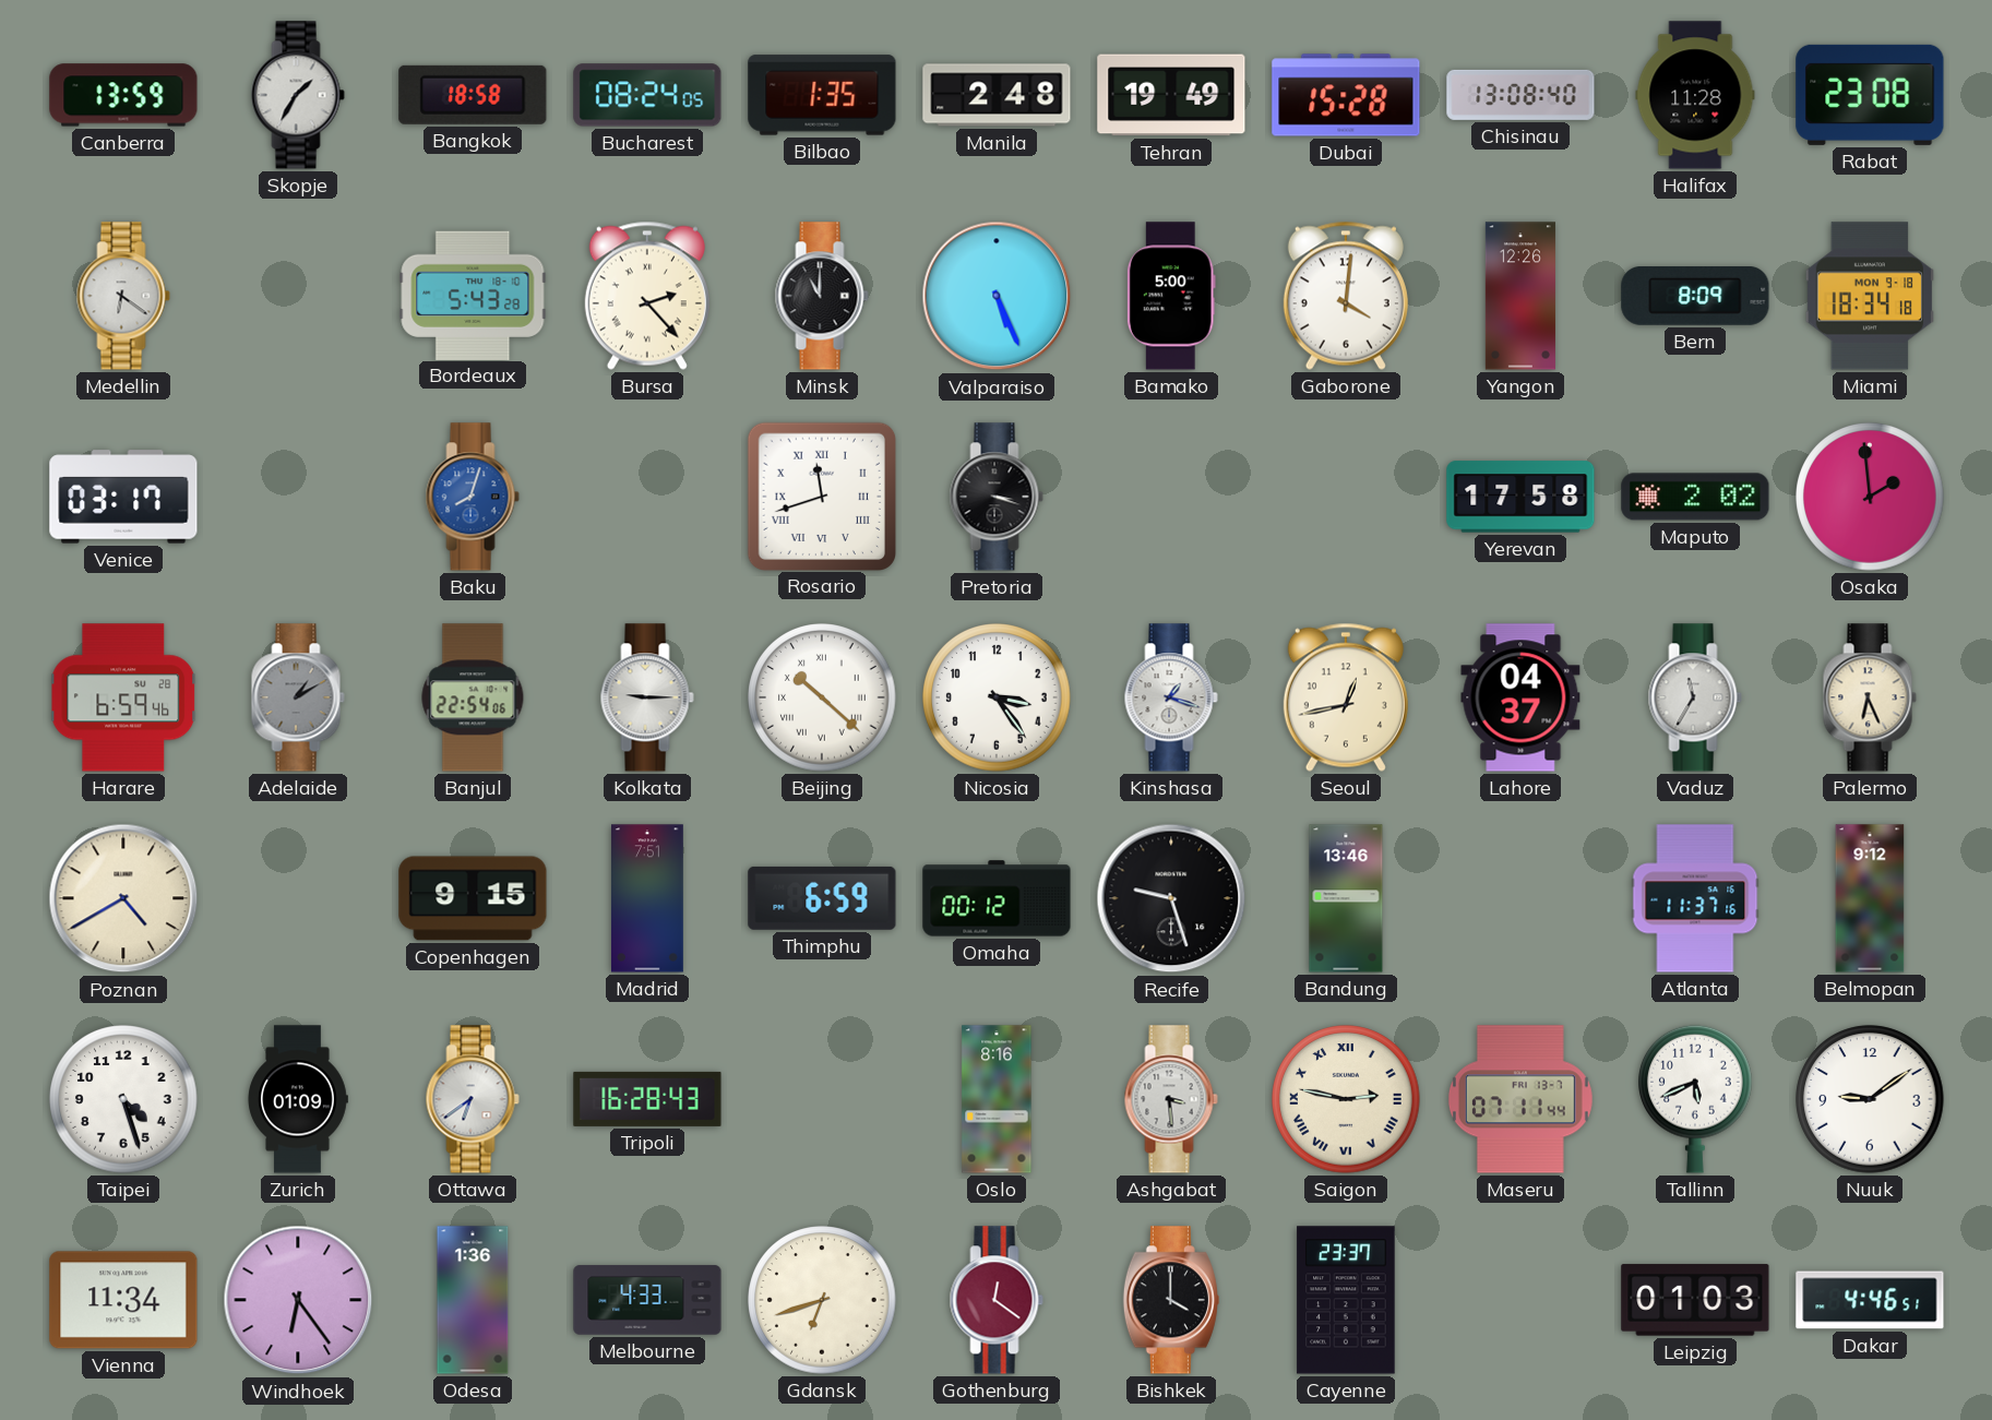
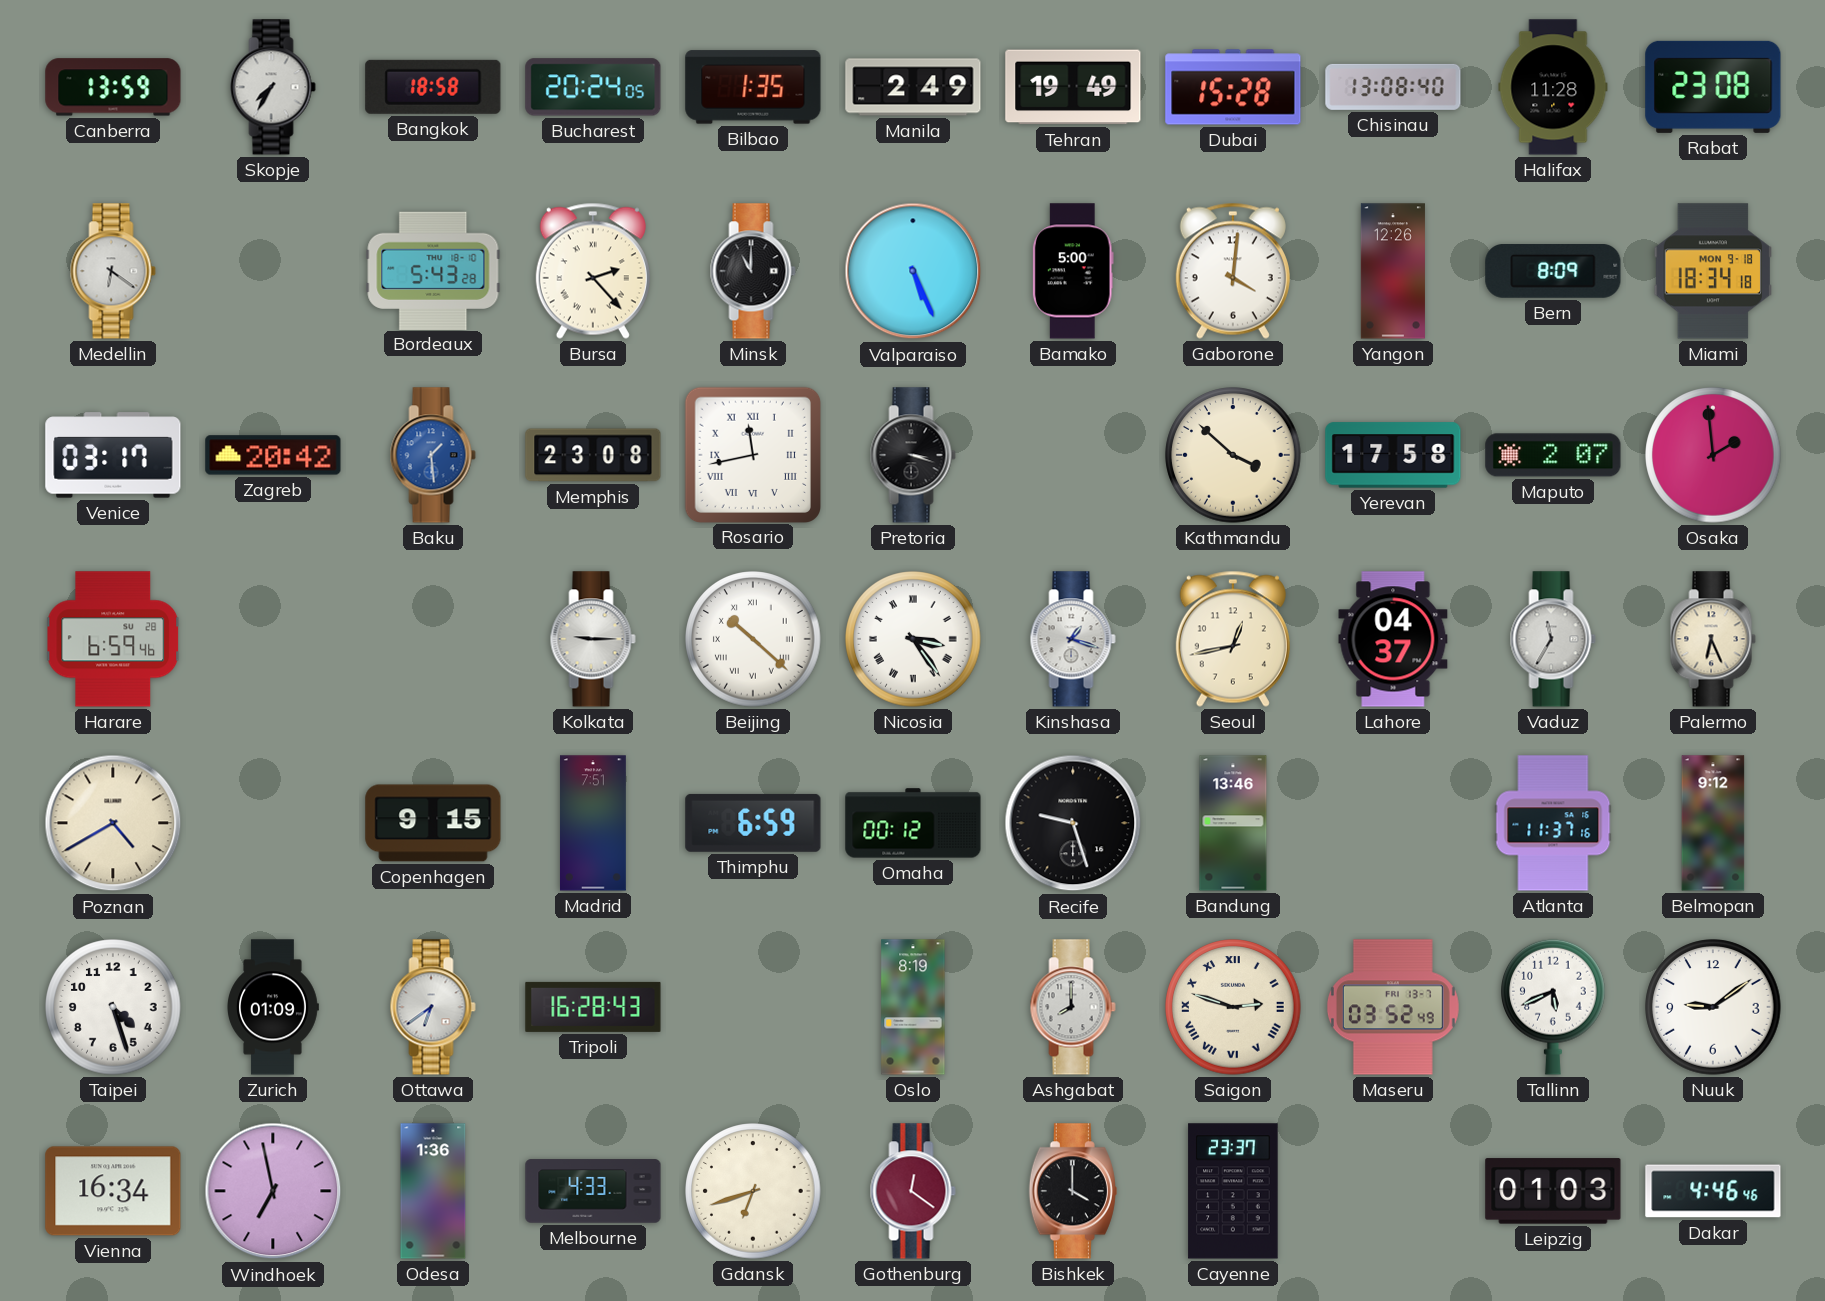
Skopje: 1:35 -> 7:35
Bucharest: 08:24 -> 20:24
Manila: 2:48 -> 2:49
Zagreb: none -> 20:42
Baku: 8:03 -> 1:29
Memphis: none -> 23:08
Rosario: 11:42 -> 11:43
Kathmandu: none -> 3:52
Maputo: 2:02 -> 2:07
Adelaide: 1:10 -> none
Banjul: 22:54 -> none
Nicosia numerals: Arabic -> Roman
Oslo: 8:16 -> 8:19
Ashgabat: 3:29 -> 8:00
Saigon: 2:47 -> 2:48
Maseru: 07:11 -> 03:52
Vienna: 11:34 -> 16:34
Windhoek: 6:24 -> 6:58
Dakar: 4:46:51 -> 4:46:46
